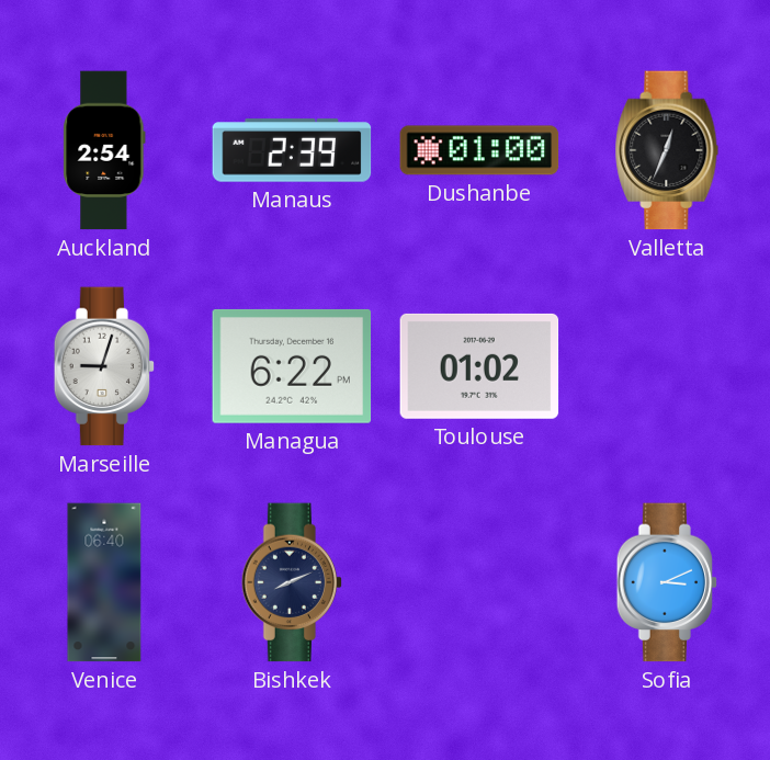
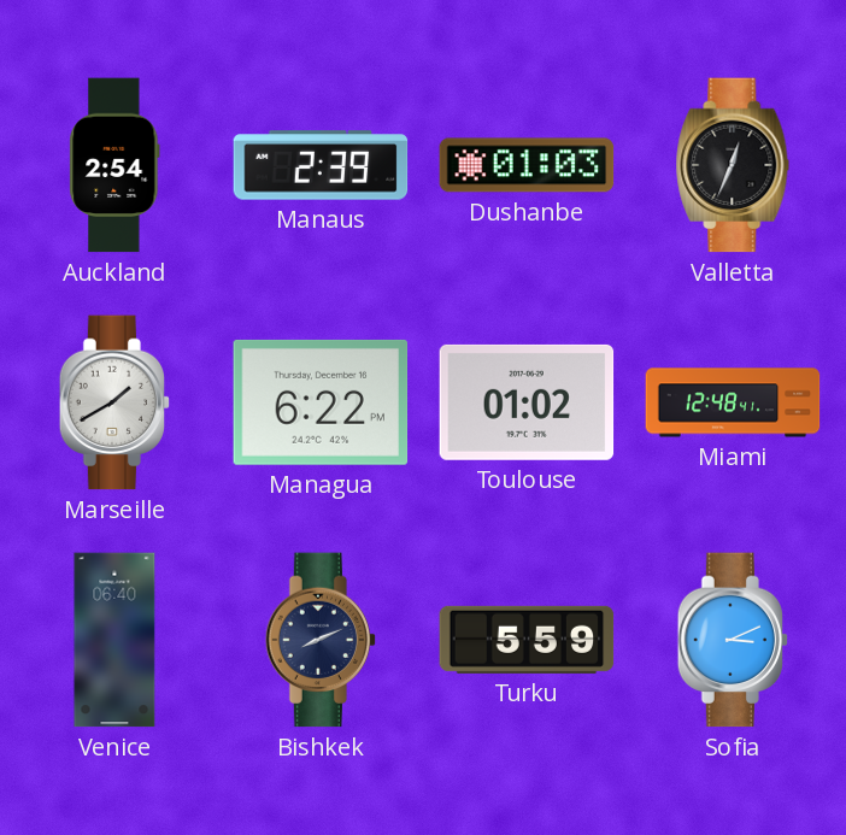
Dushanbe: 01:00 -> 01:03
Marseille: 9:03 -> 1:40
Miami: none -> 12:48
Turku: none -> 5:59
